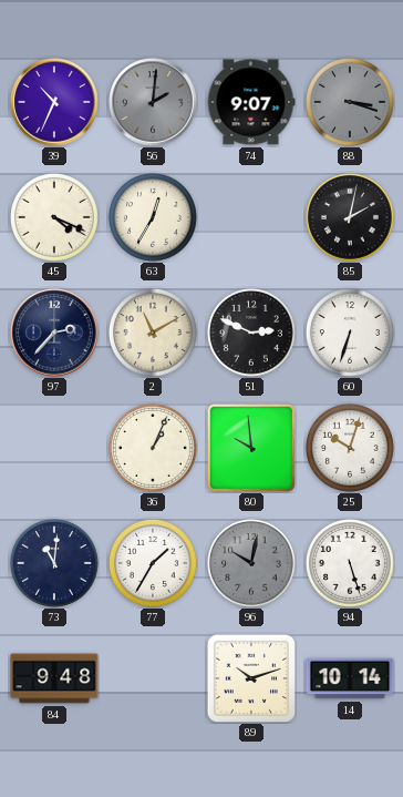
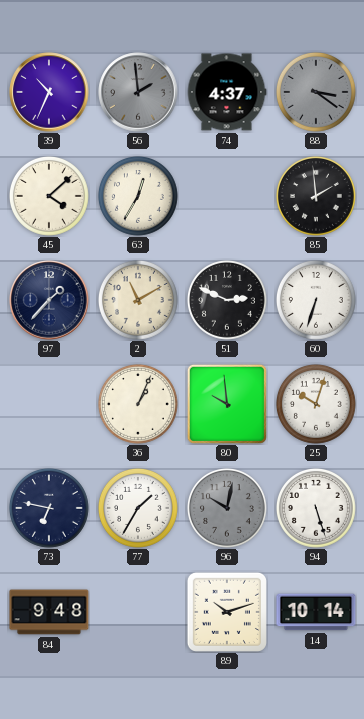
56: 2:01 -> 1:59
74: 9:07 -> 4:37
88: 3:18 -> 3:21
45: 4:19 -> 4:08
85: 2:02 -> 1:59
97: 2:37 -> 1:37
73: 11:01 -> 6:47
